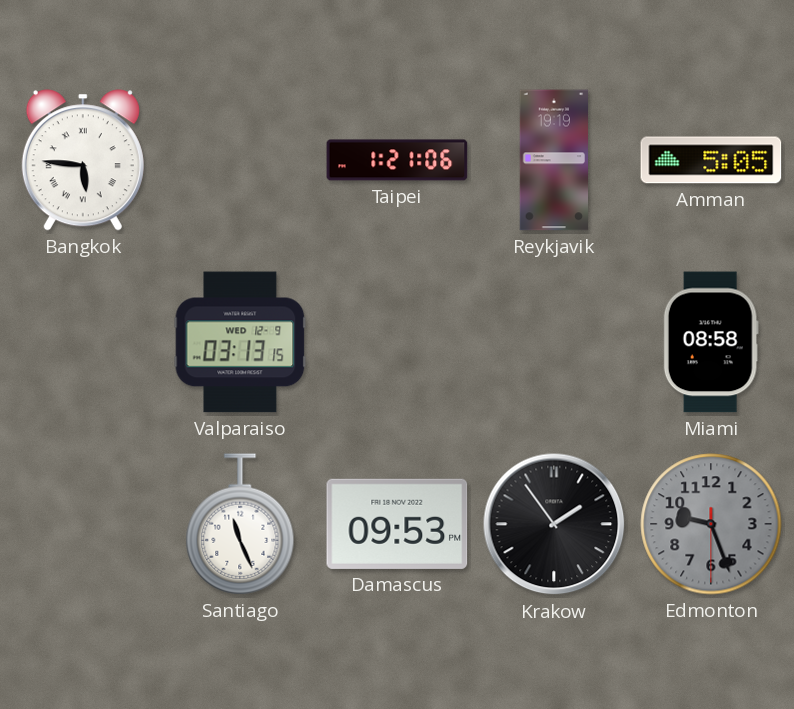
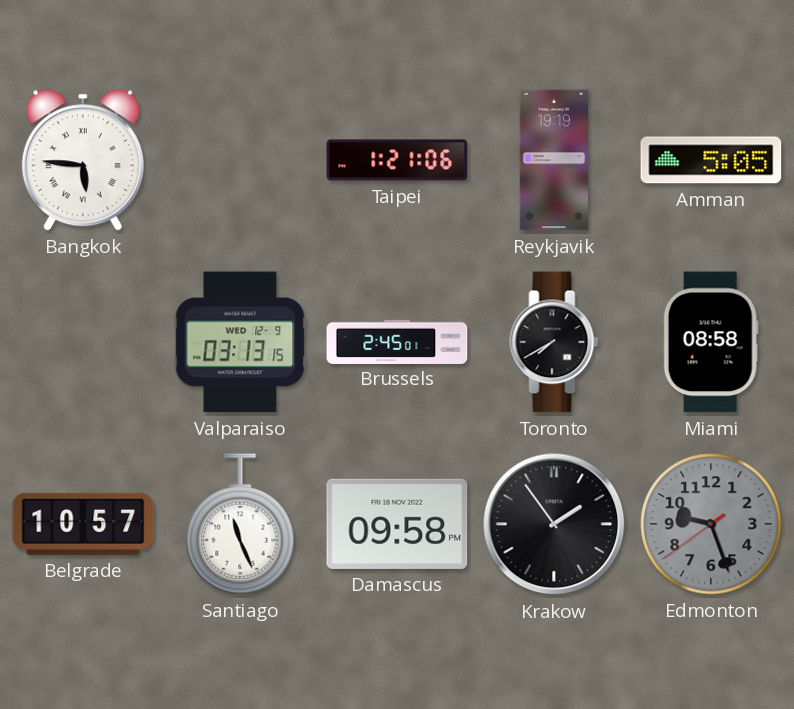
Brussels: none -> 2:45
Toronto: none -> 7:40
Belgrade: none -> 10:57
Damascus: 09:53 -> 09:58
Edmonton: 9:26:30 -> 9:26:39
